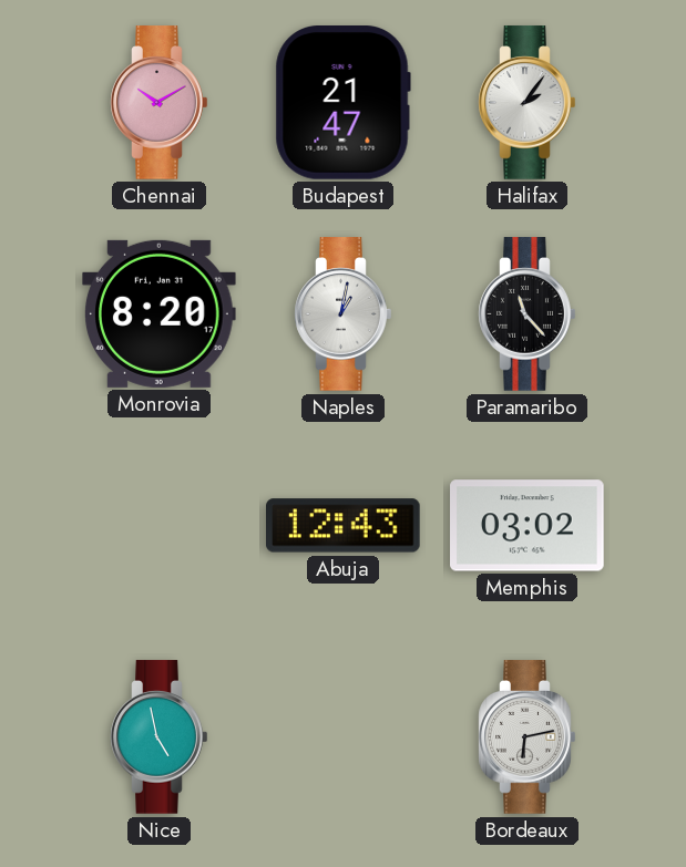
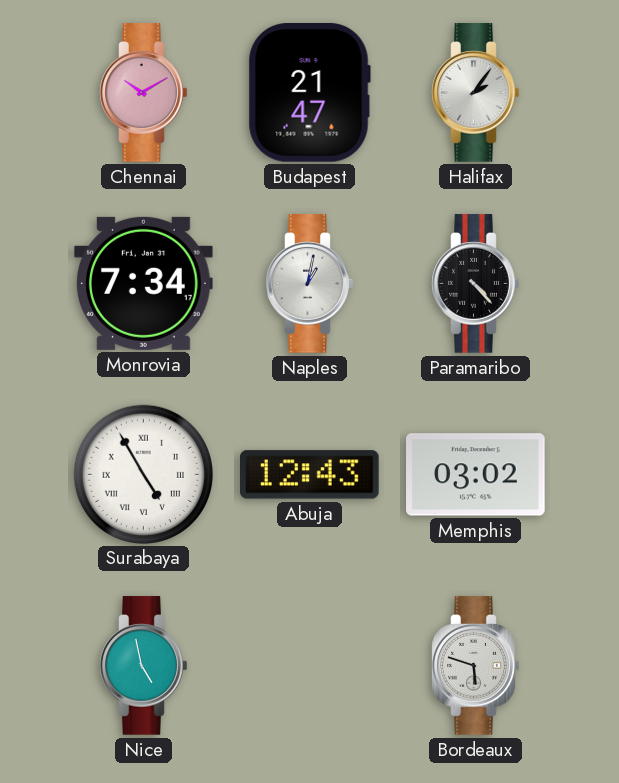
Monrovia: 8:20 -> 7:34
Paramaribo: 11:23 -> 4:23
Surabaya: none -> 4:55
Bordeaux: 6:13 -> 5:48
